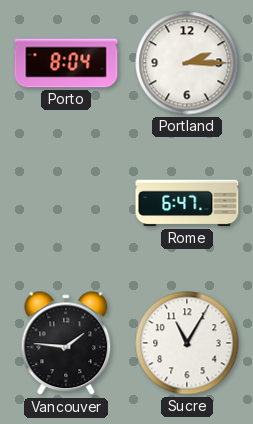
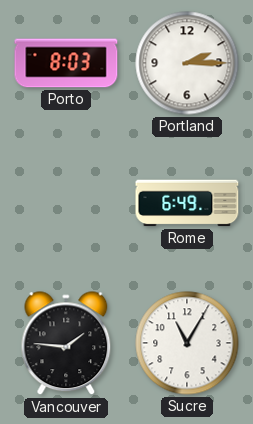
Porto: 8:04 -> 8:03
Rome: 6:47 -> 6:49
